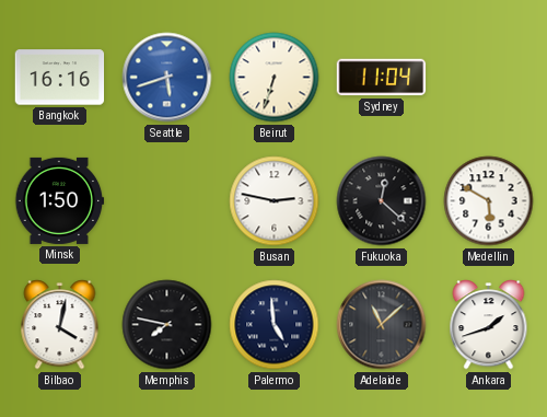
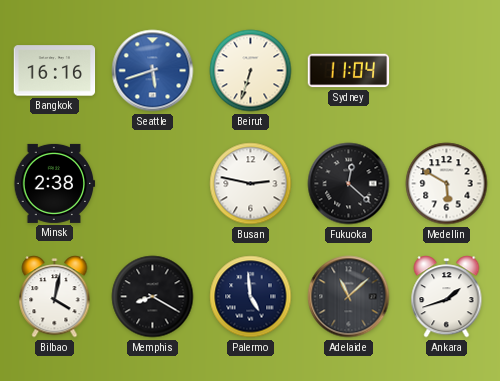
Minsk: 1:50 -> 2:38
Memphis: 7:47 -> 8:20
